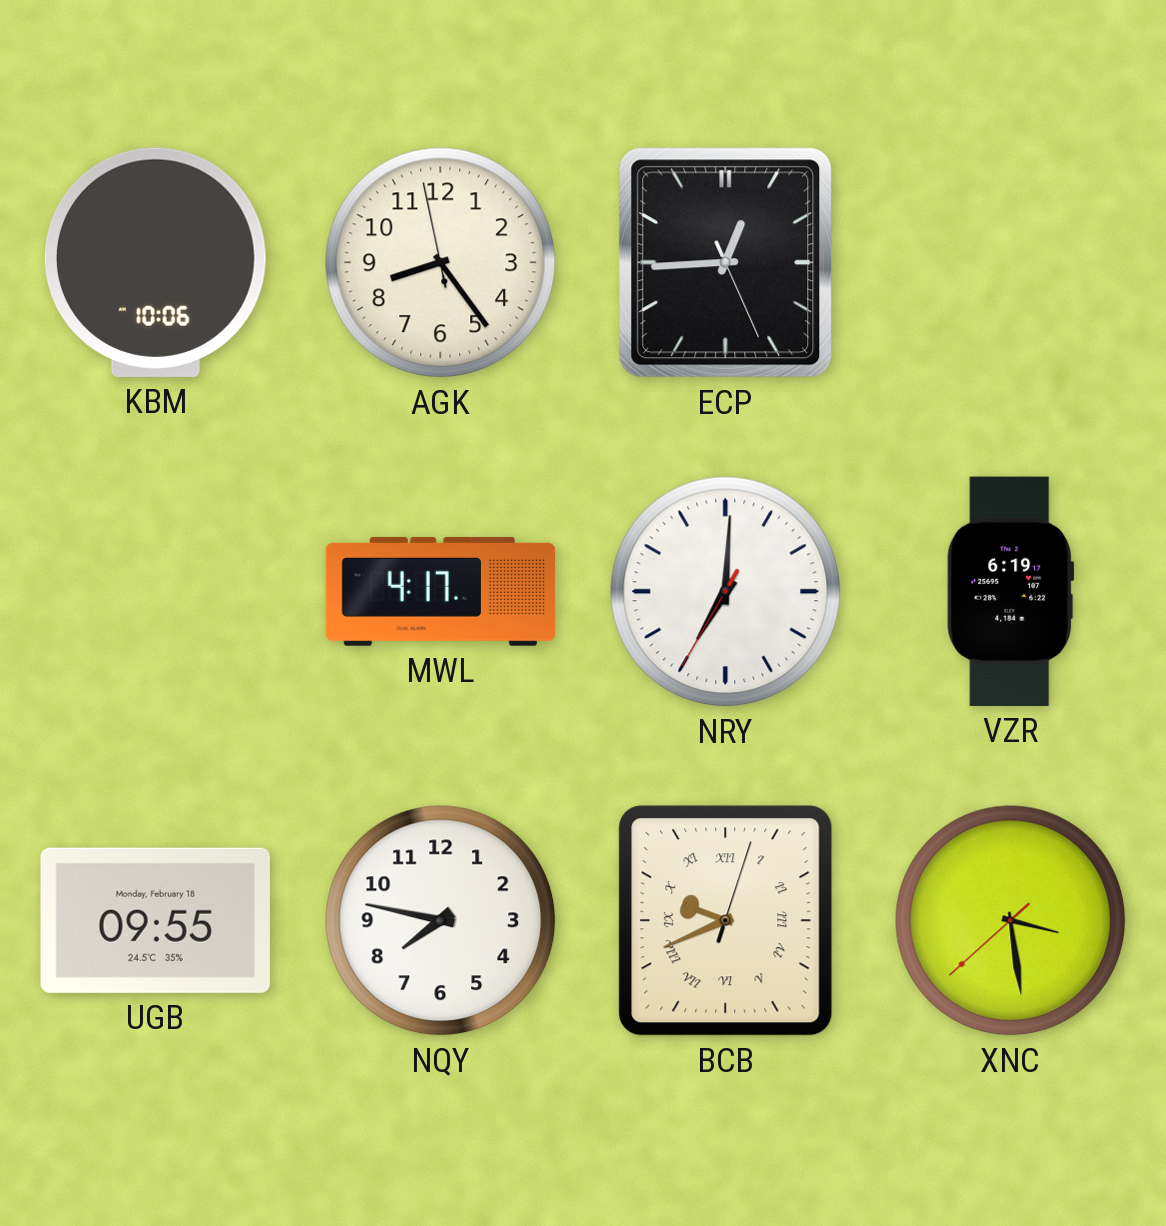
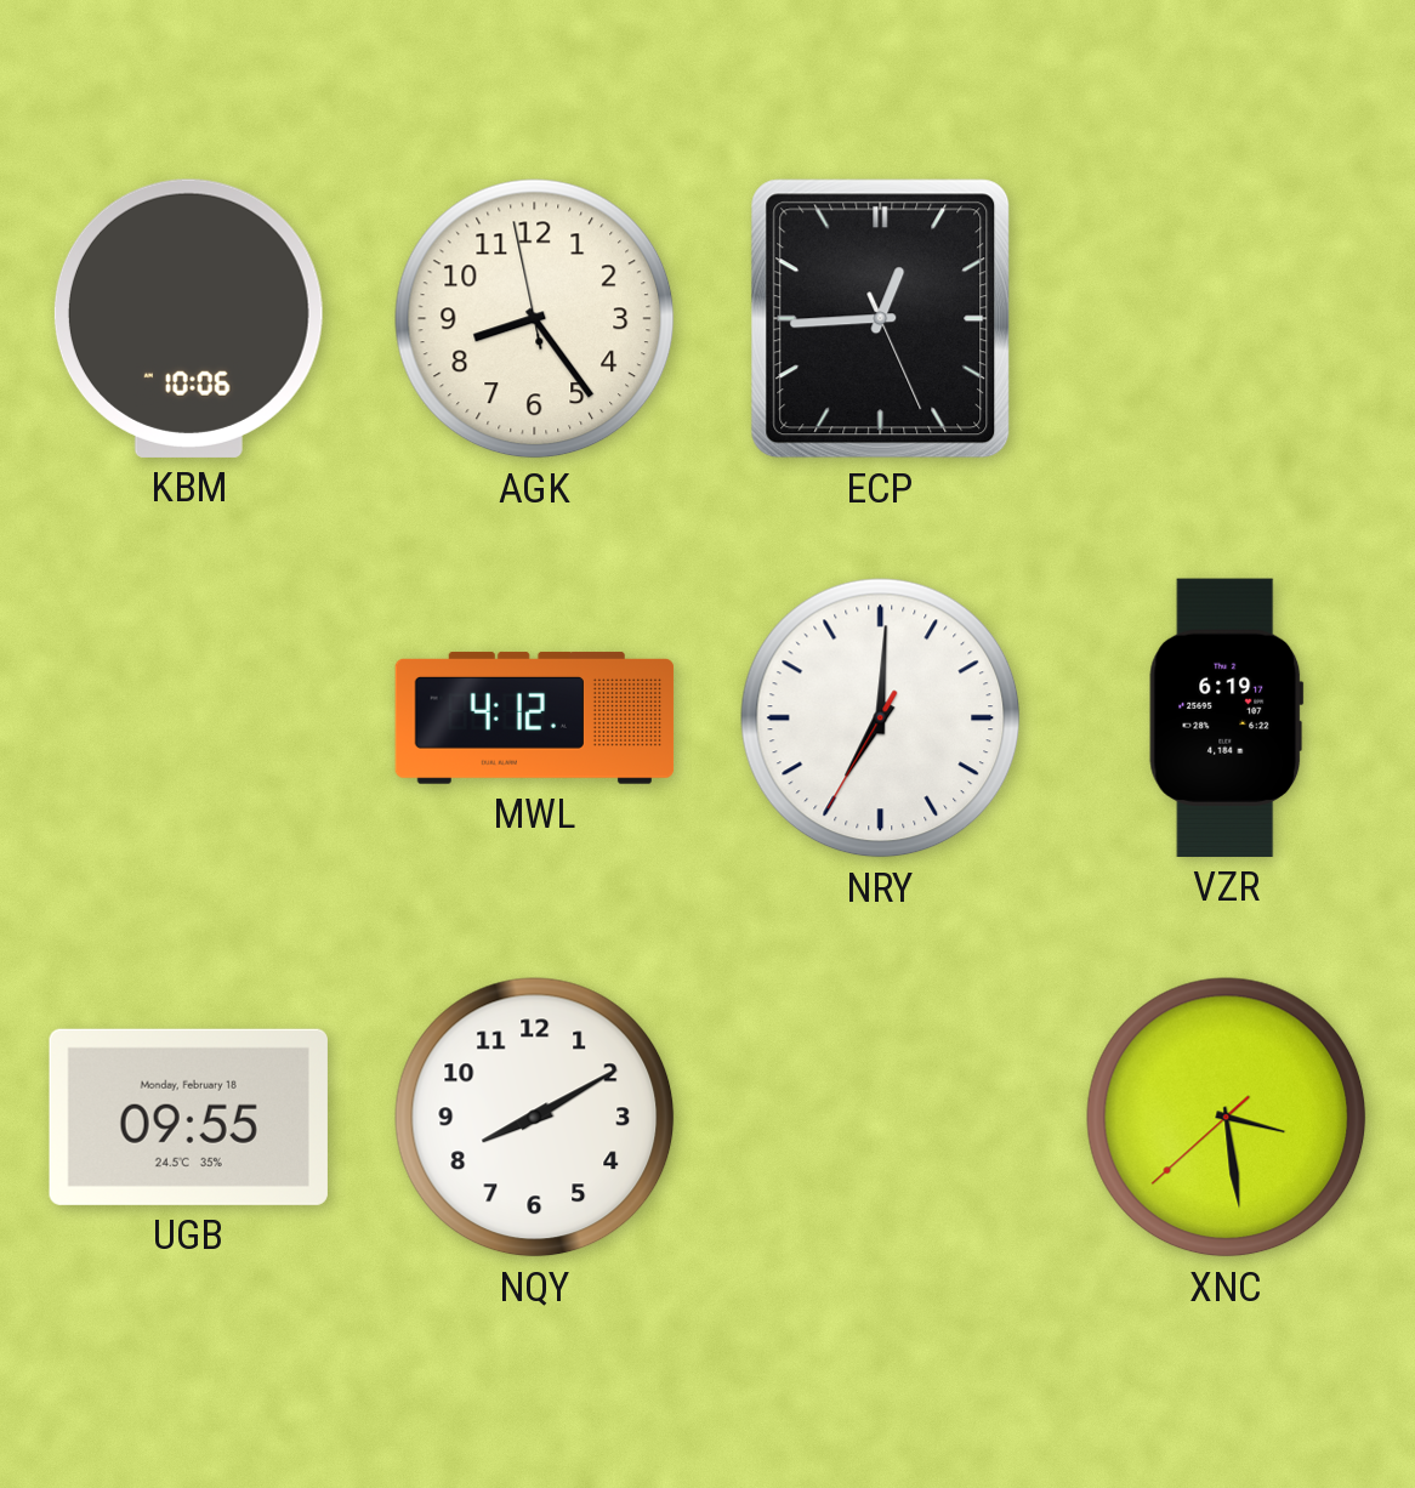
MWL: 4:17 -> 4:12
NQY: 7:47 -> 8:10
BCB: 9:41 -> none
